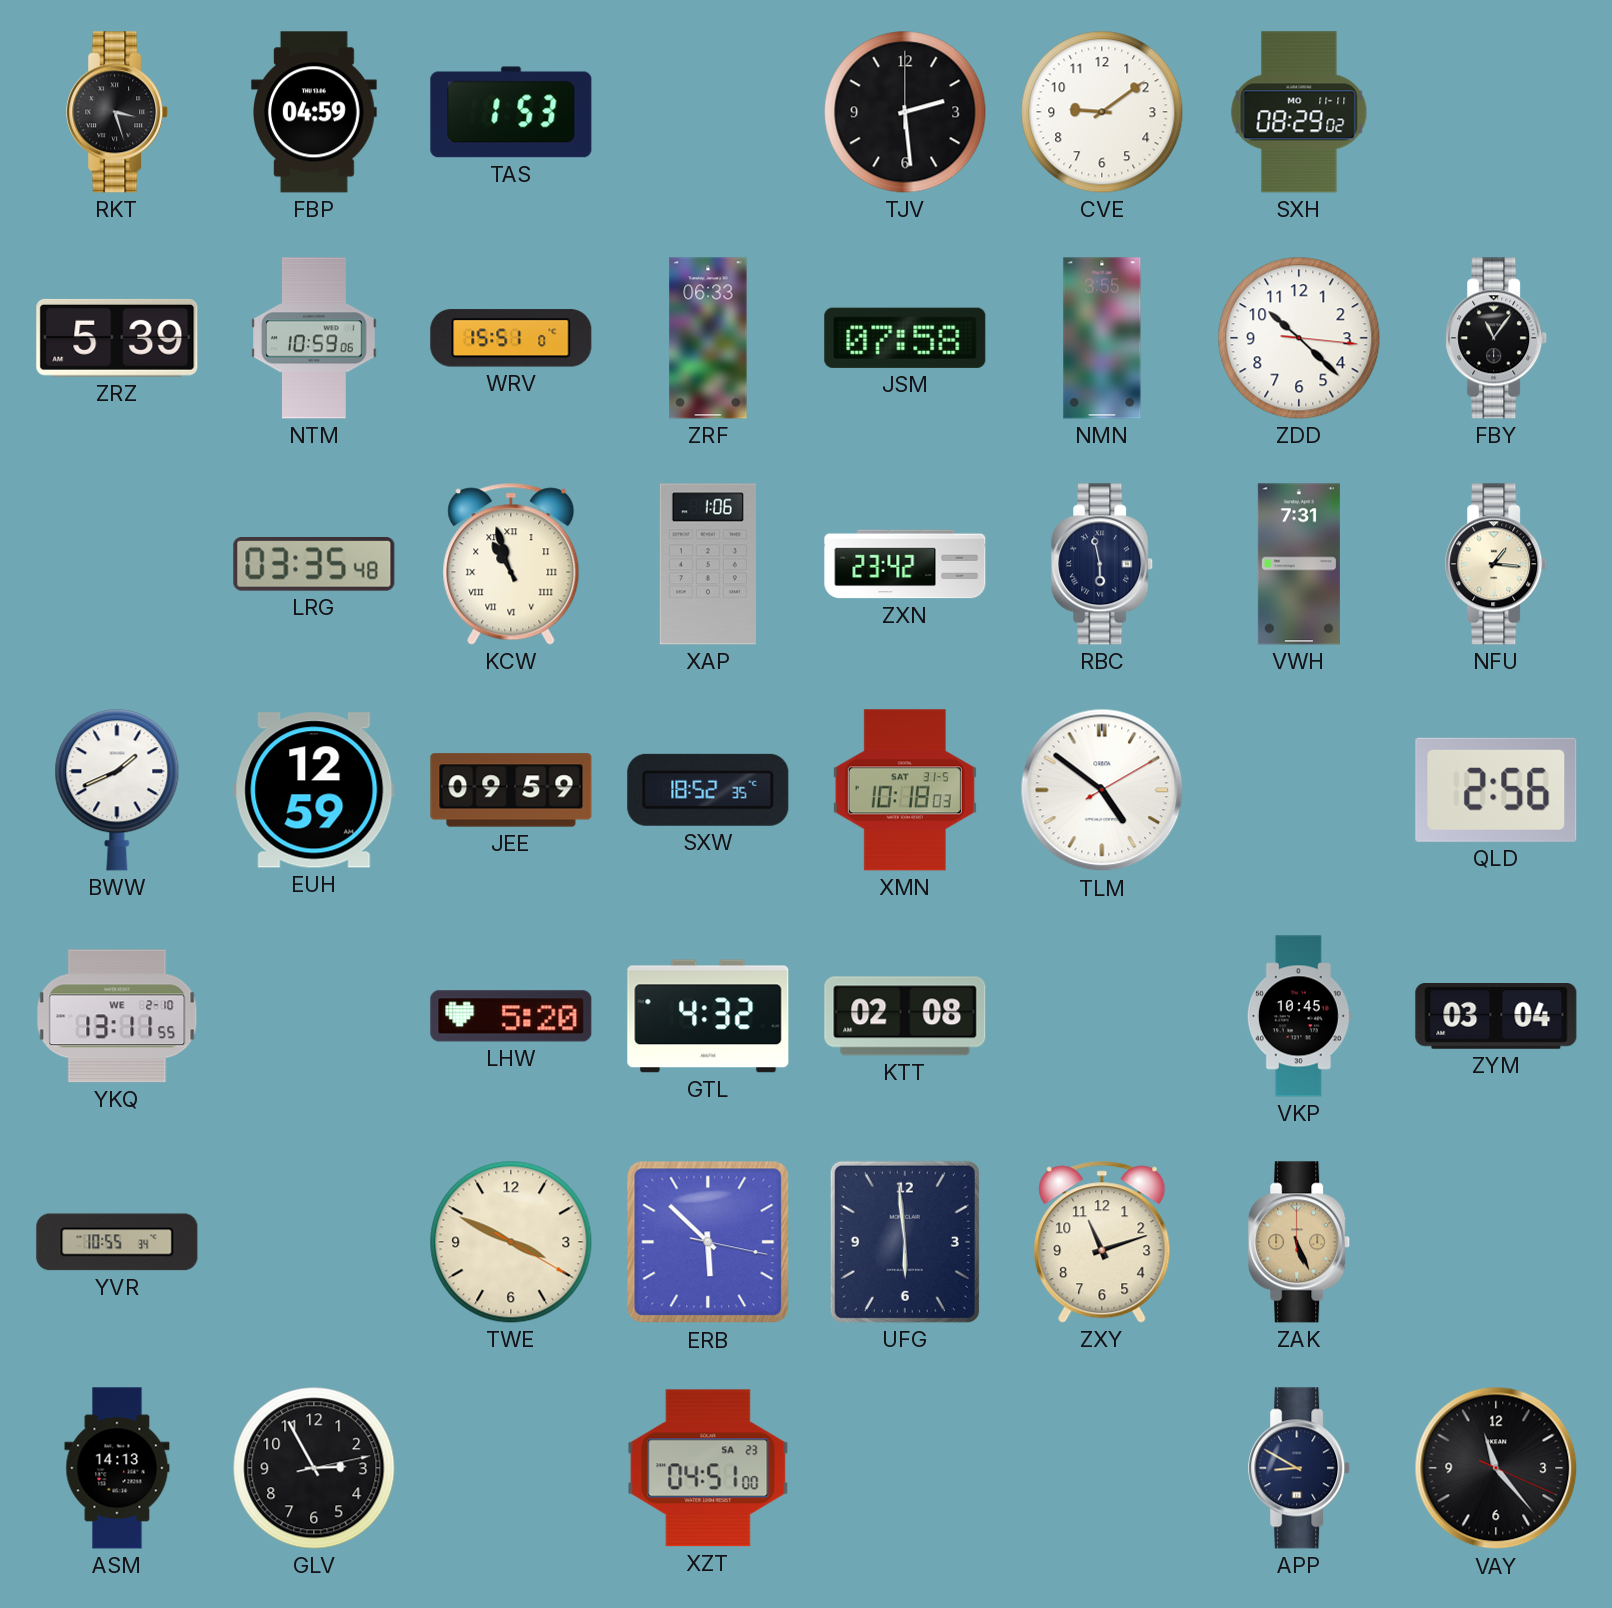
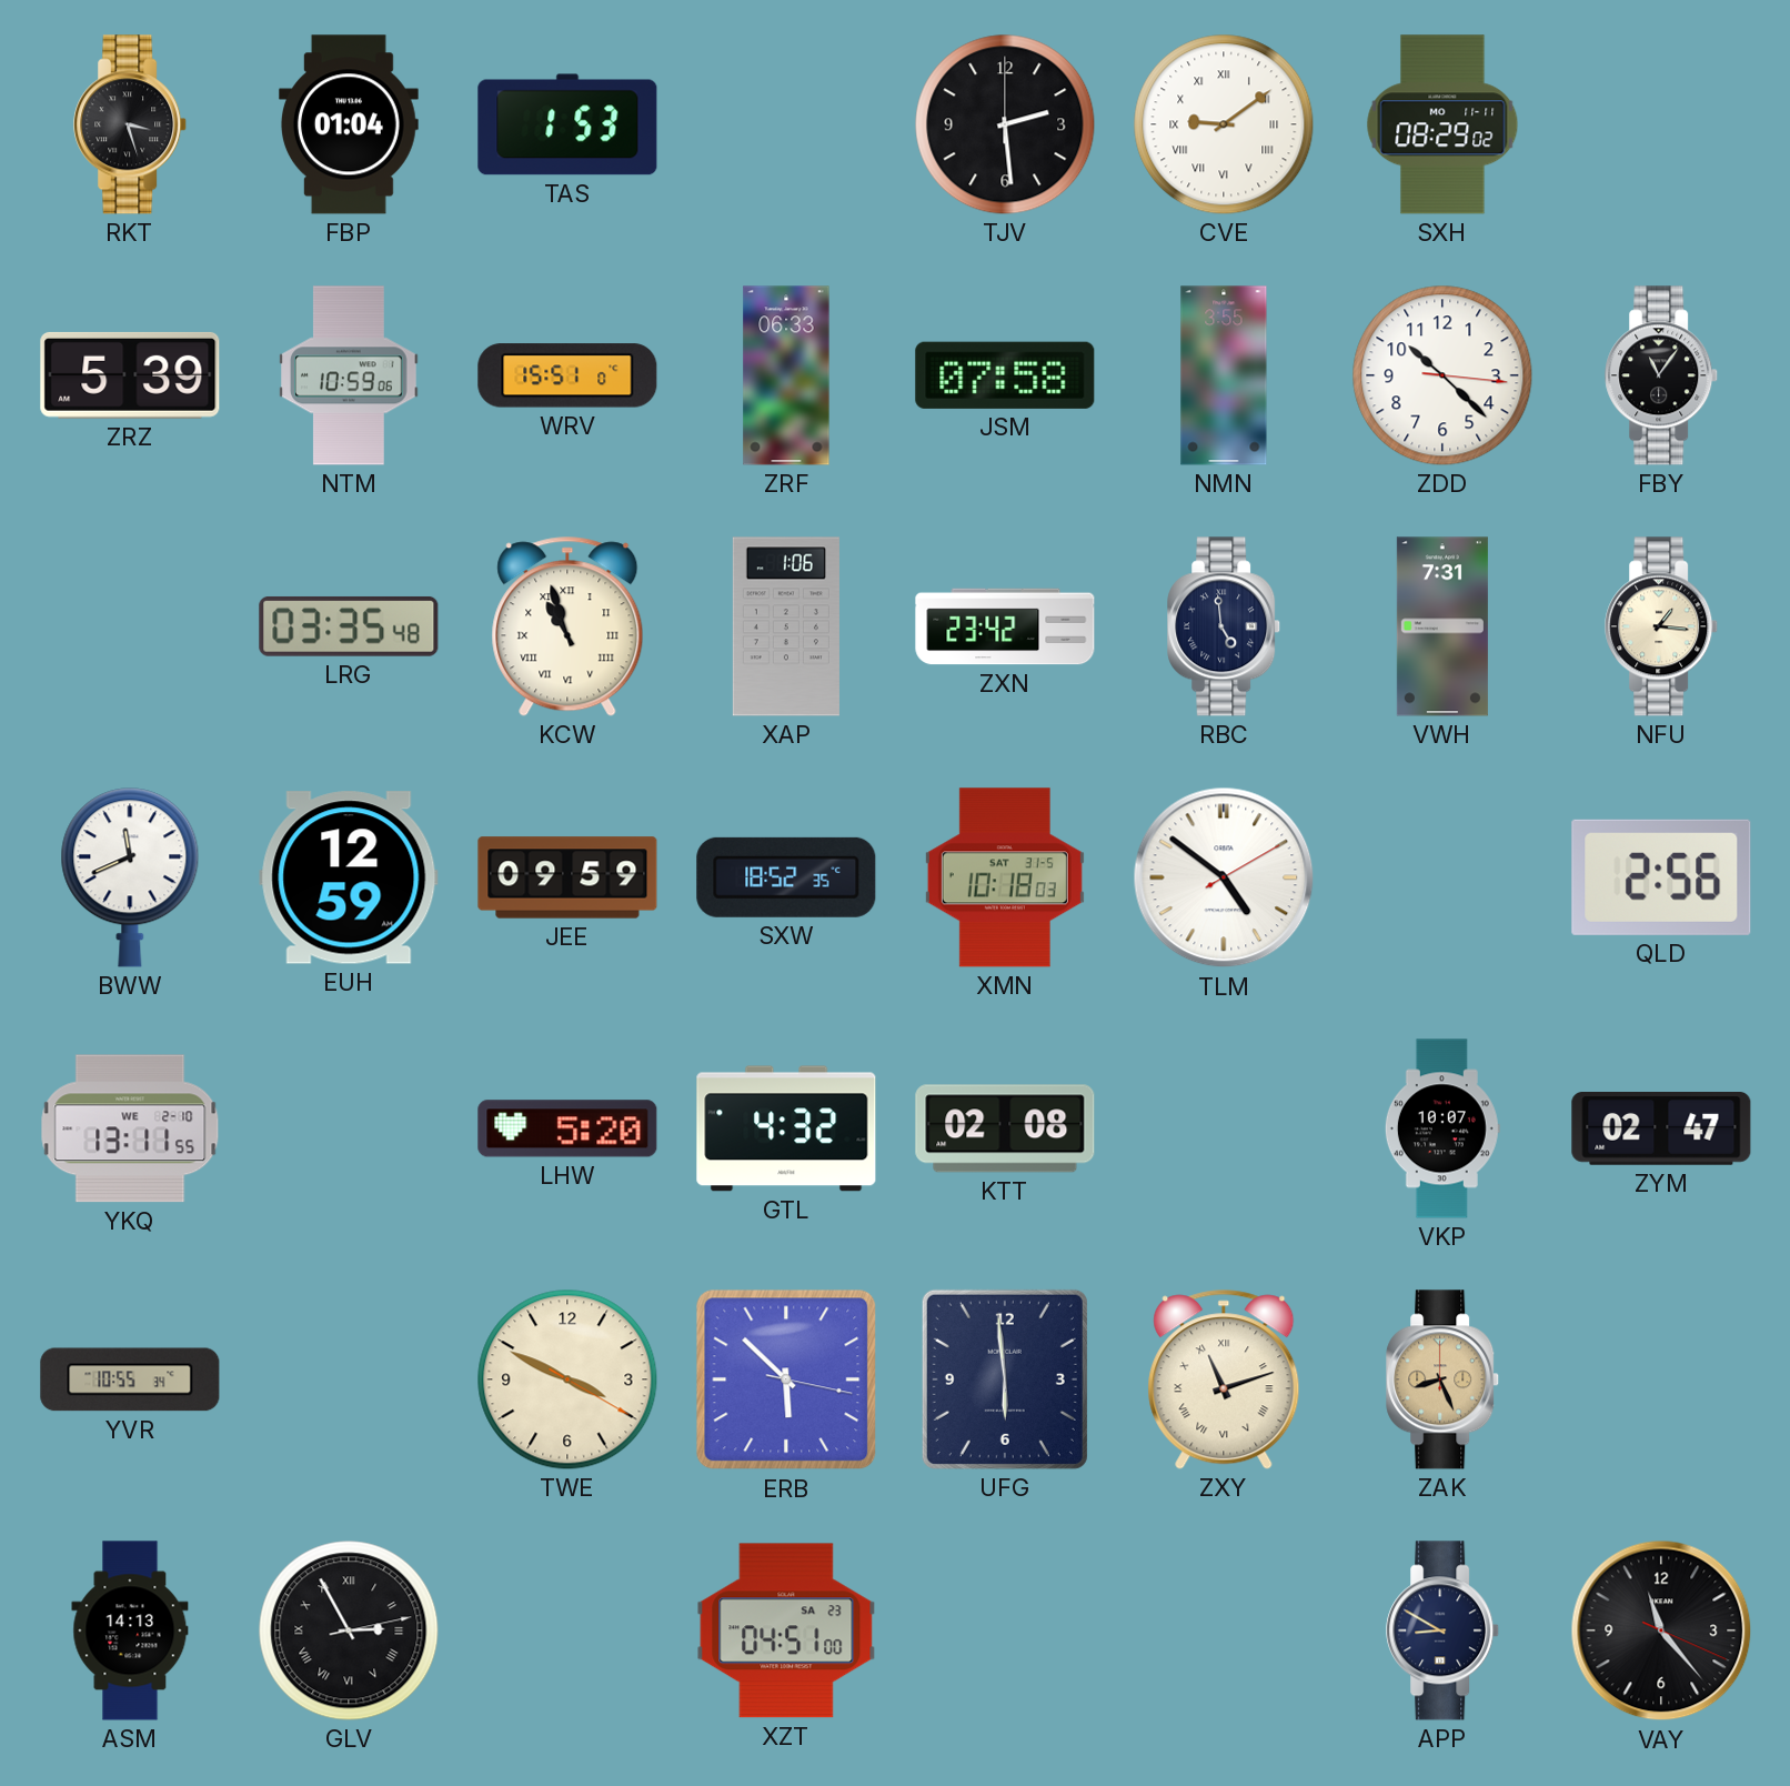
FBP: 04:59 -> 01:04
CVE numerals: Arabic -> Roman
RBC: 5:58 -> 4:59
BWW: 1:41 -> 11:41
VKP: 10:45 -> 10:07
ZYM: 03:04 -> 02:47
ZXY numerals: Arabic -> Roman
ZAK: 5:26 -> 8:26
GLV numerals: Arabic -> Roman
